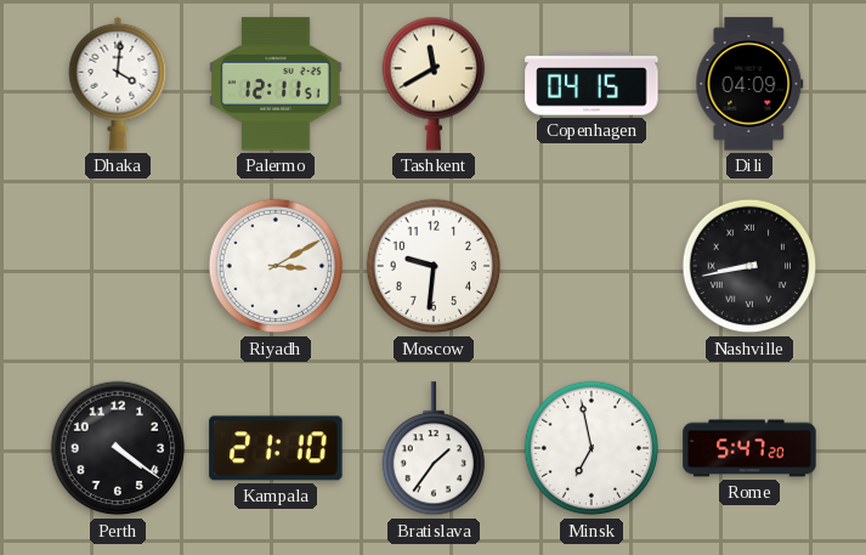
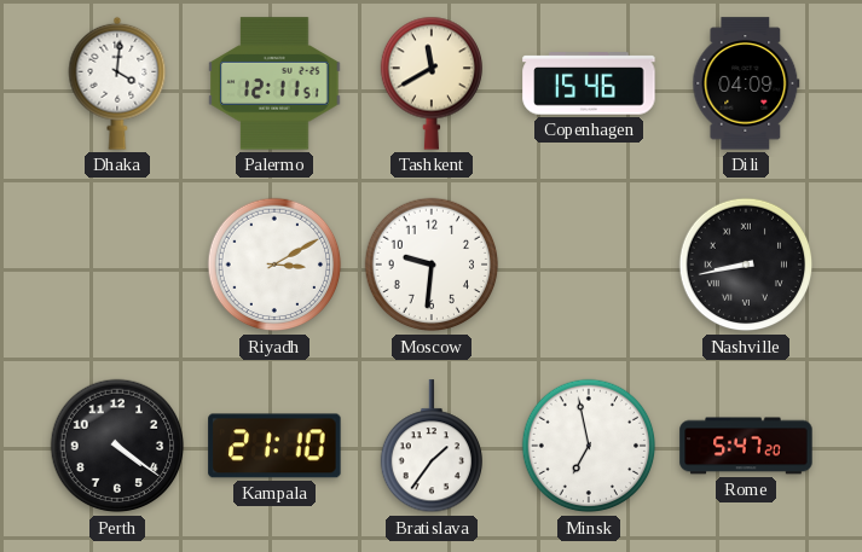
Copenhagen: 04:15 -> 15:46
